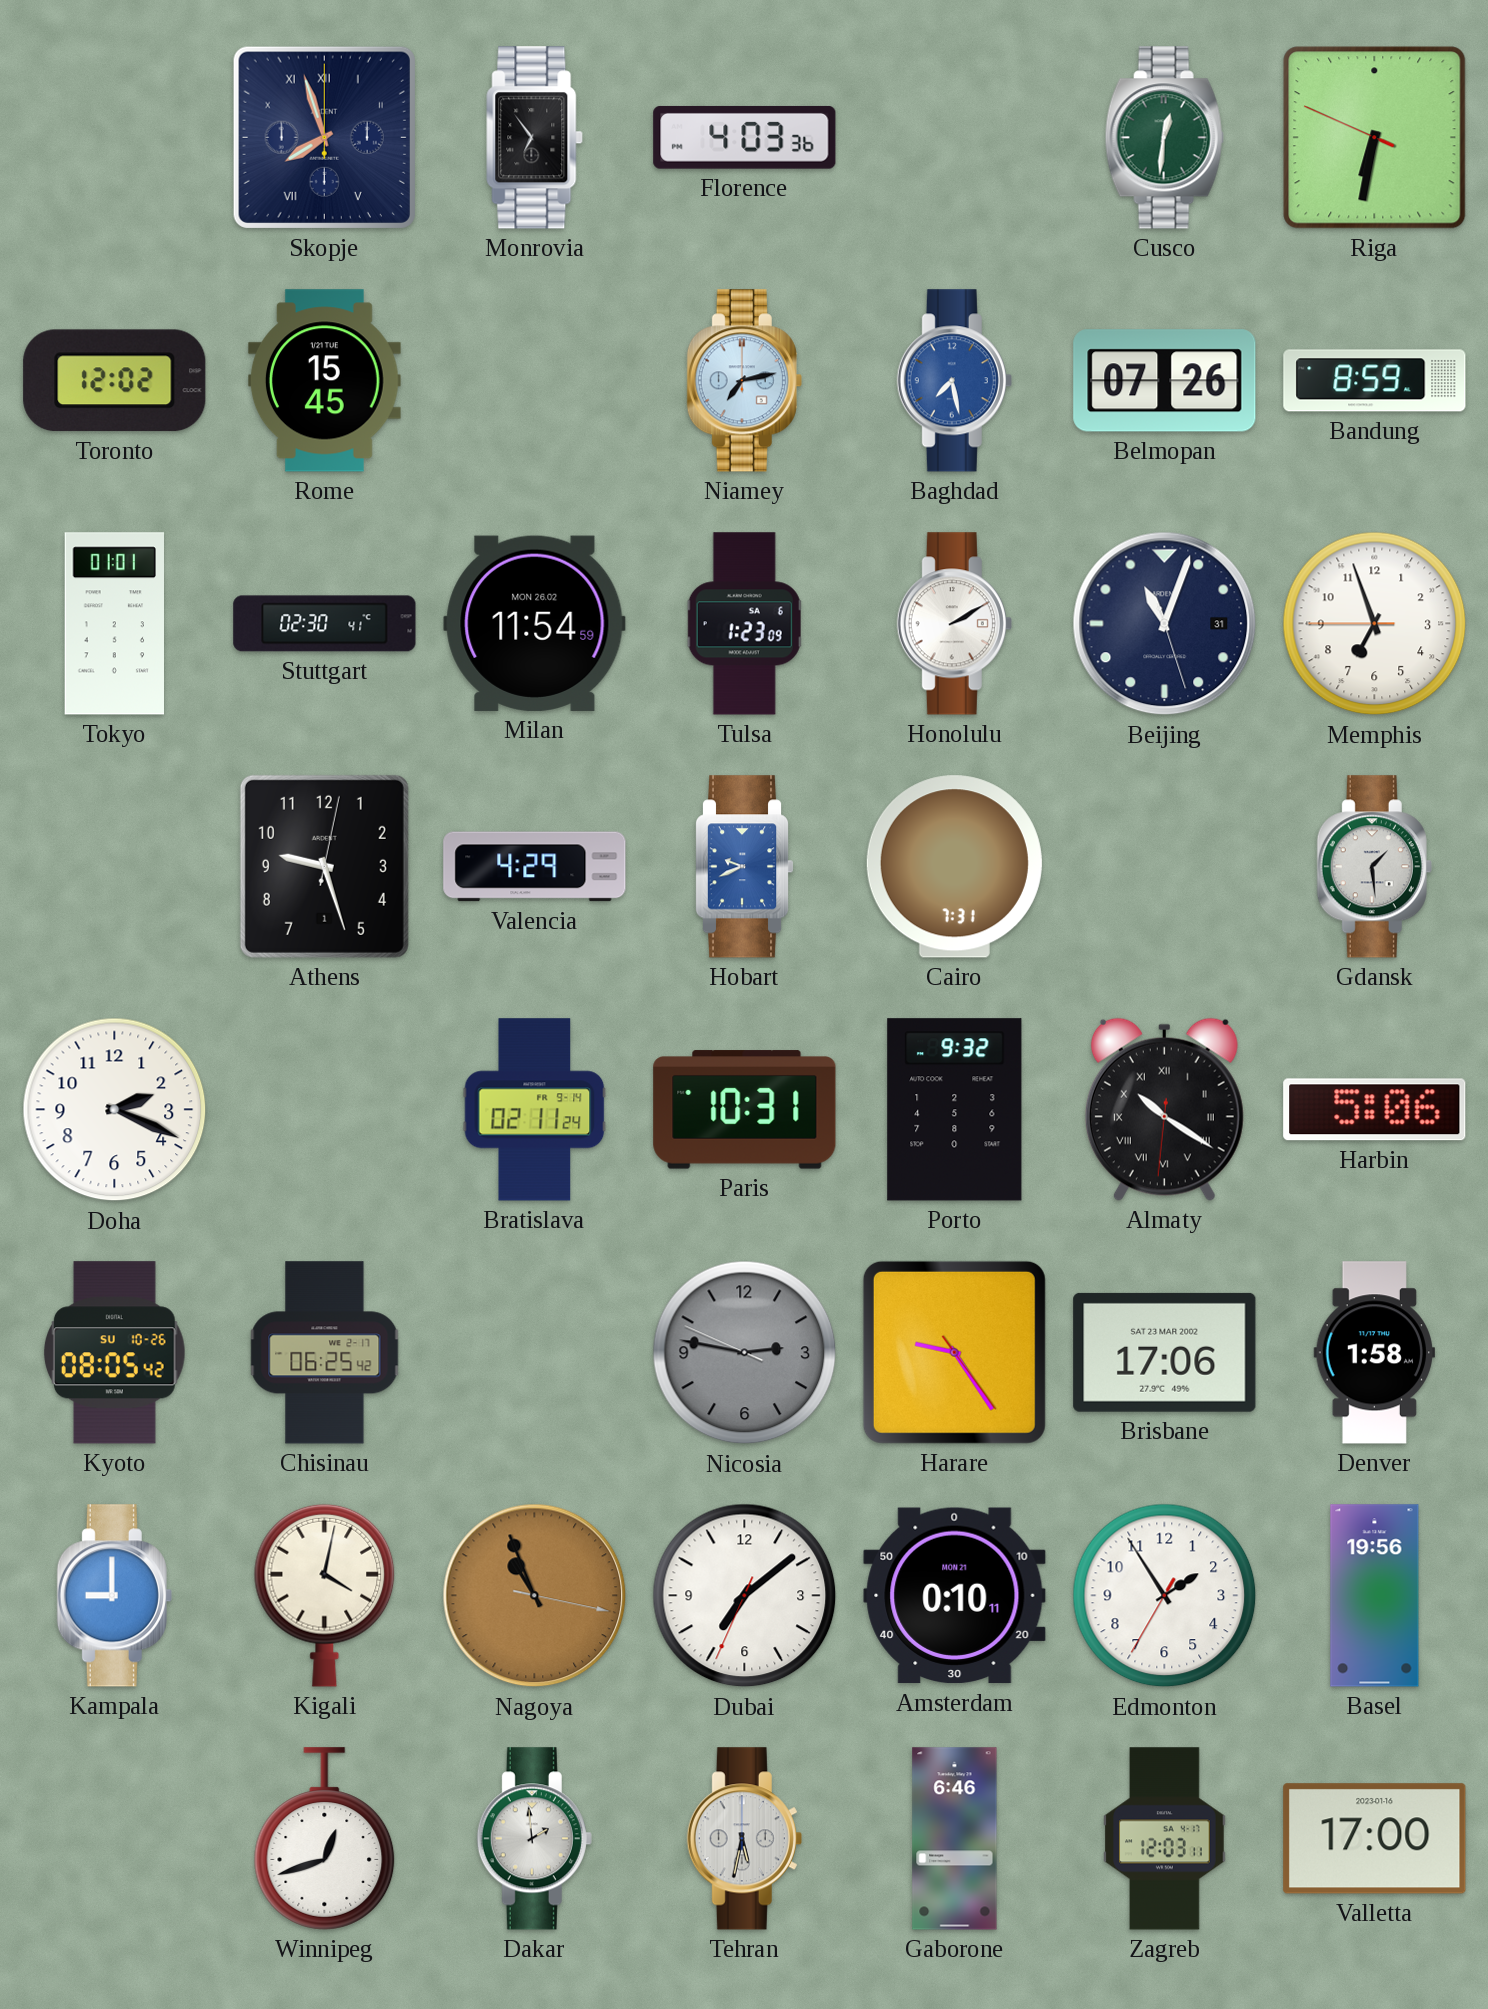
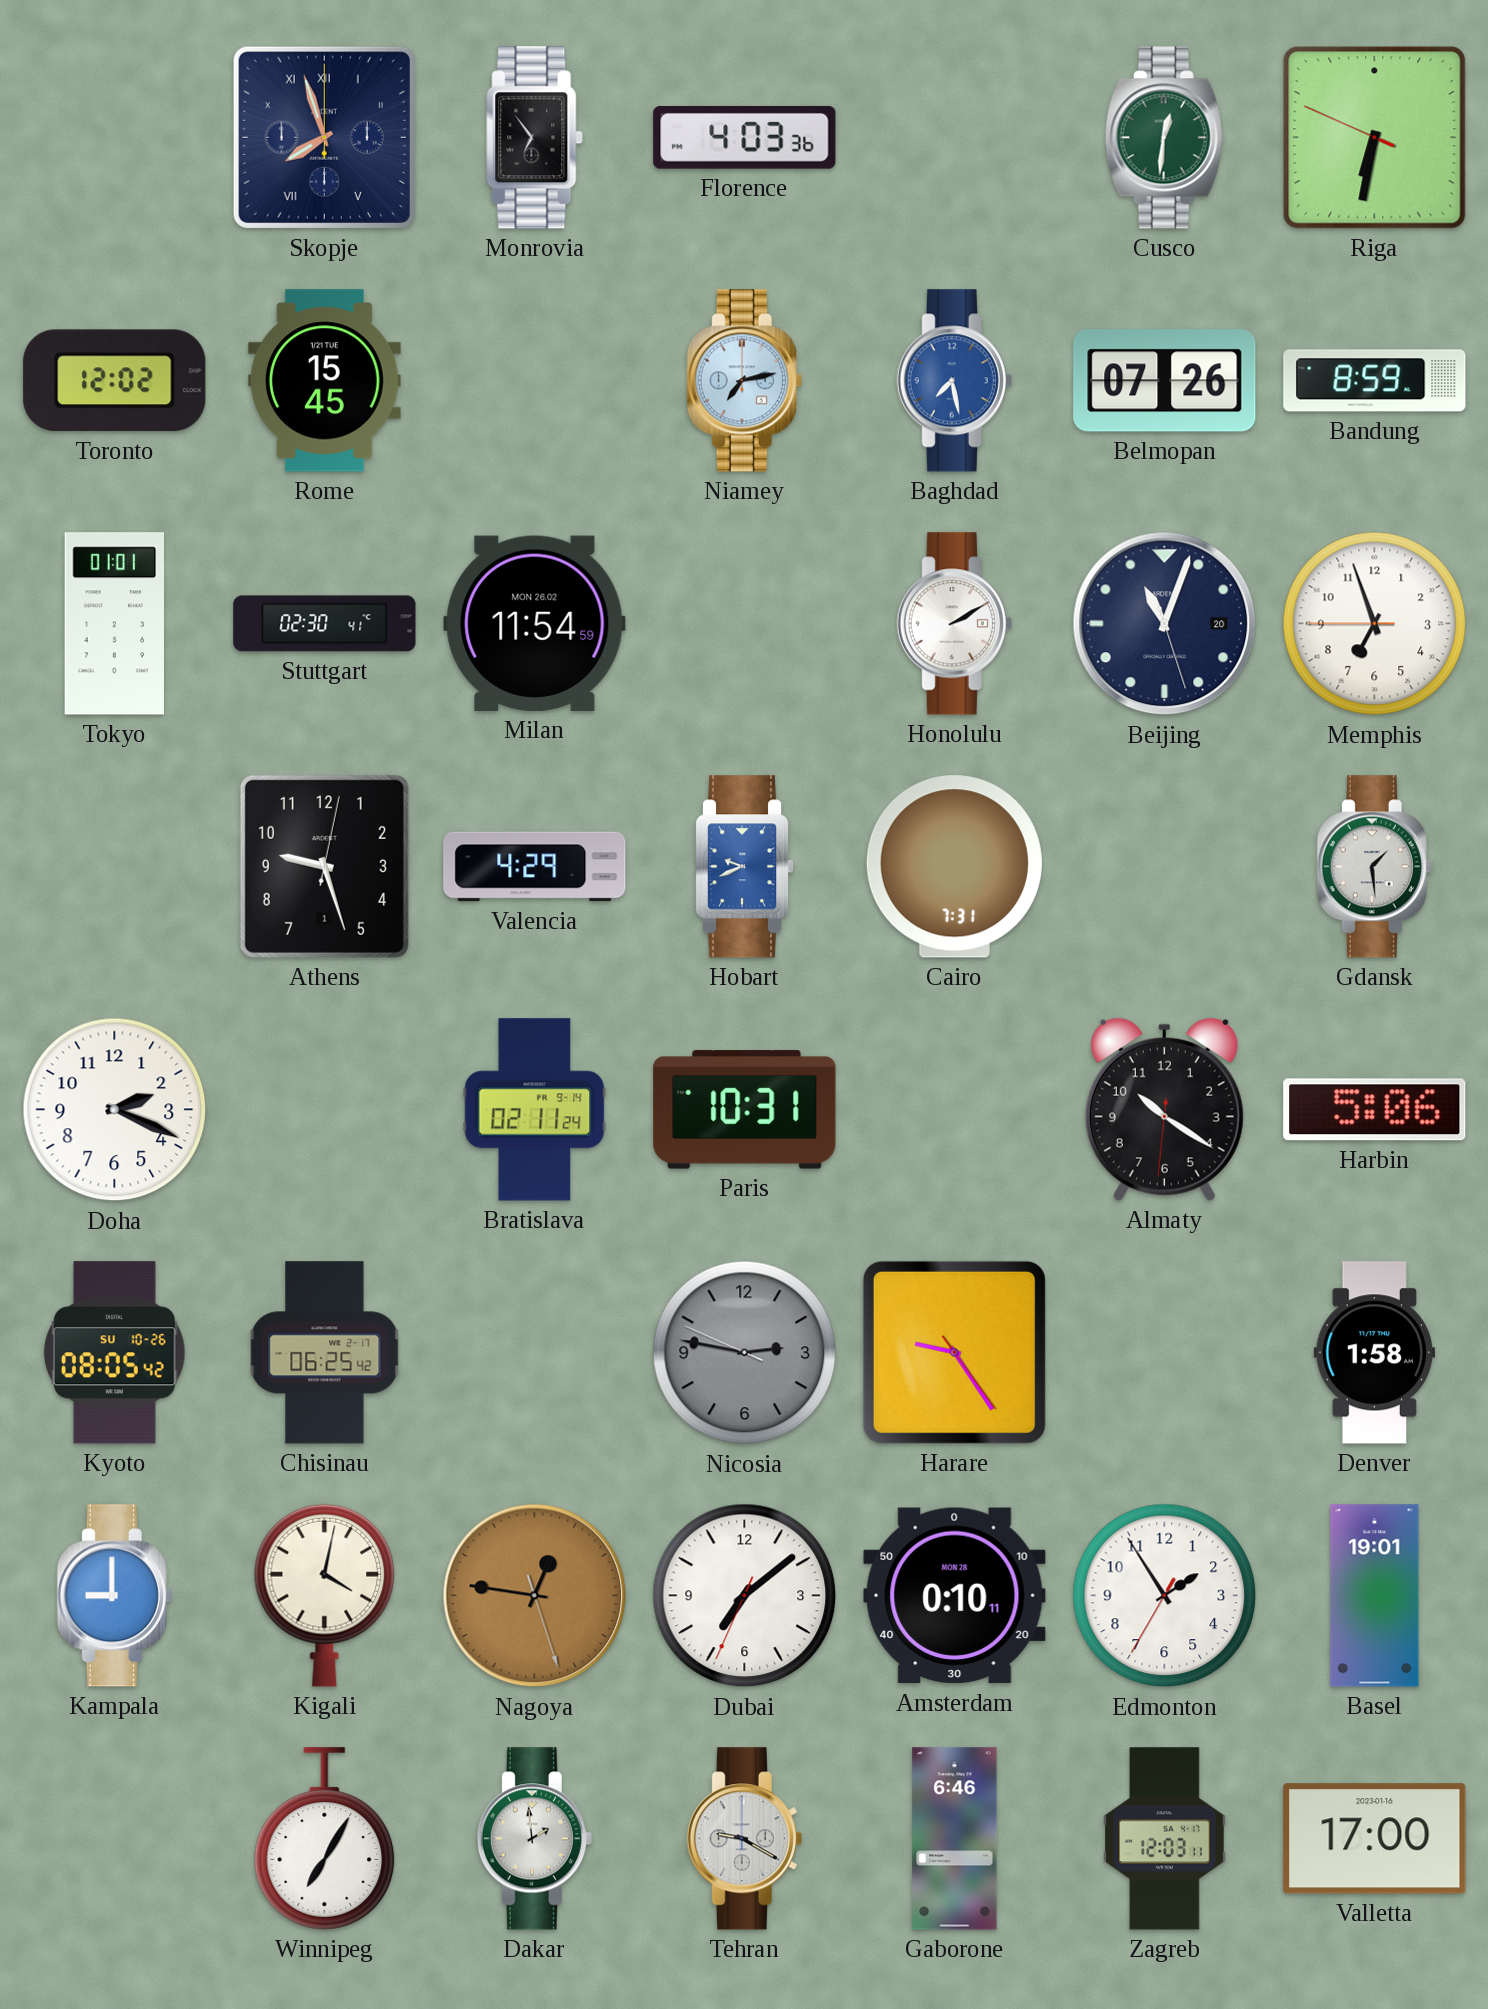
Tulsa: 1:23 -> none
Beijing date: 31 -> 20
Porto: 9:32 -> none
Almaty numerals: Roman -> Arabic
Brisbane: 17:06 -> none
Nagoya: 10:56 -> 12:46
Amsterdam date: MON 21 -> MON 28
Basel: 19:56 -> 19:01
Winnipeg: 12:42 -> 7:05
Tehran: 5:32 -> 9:20
